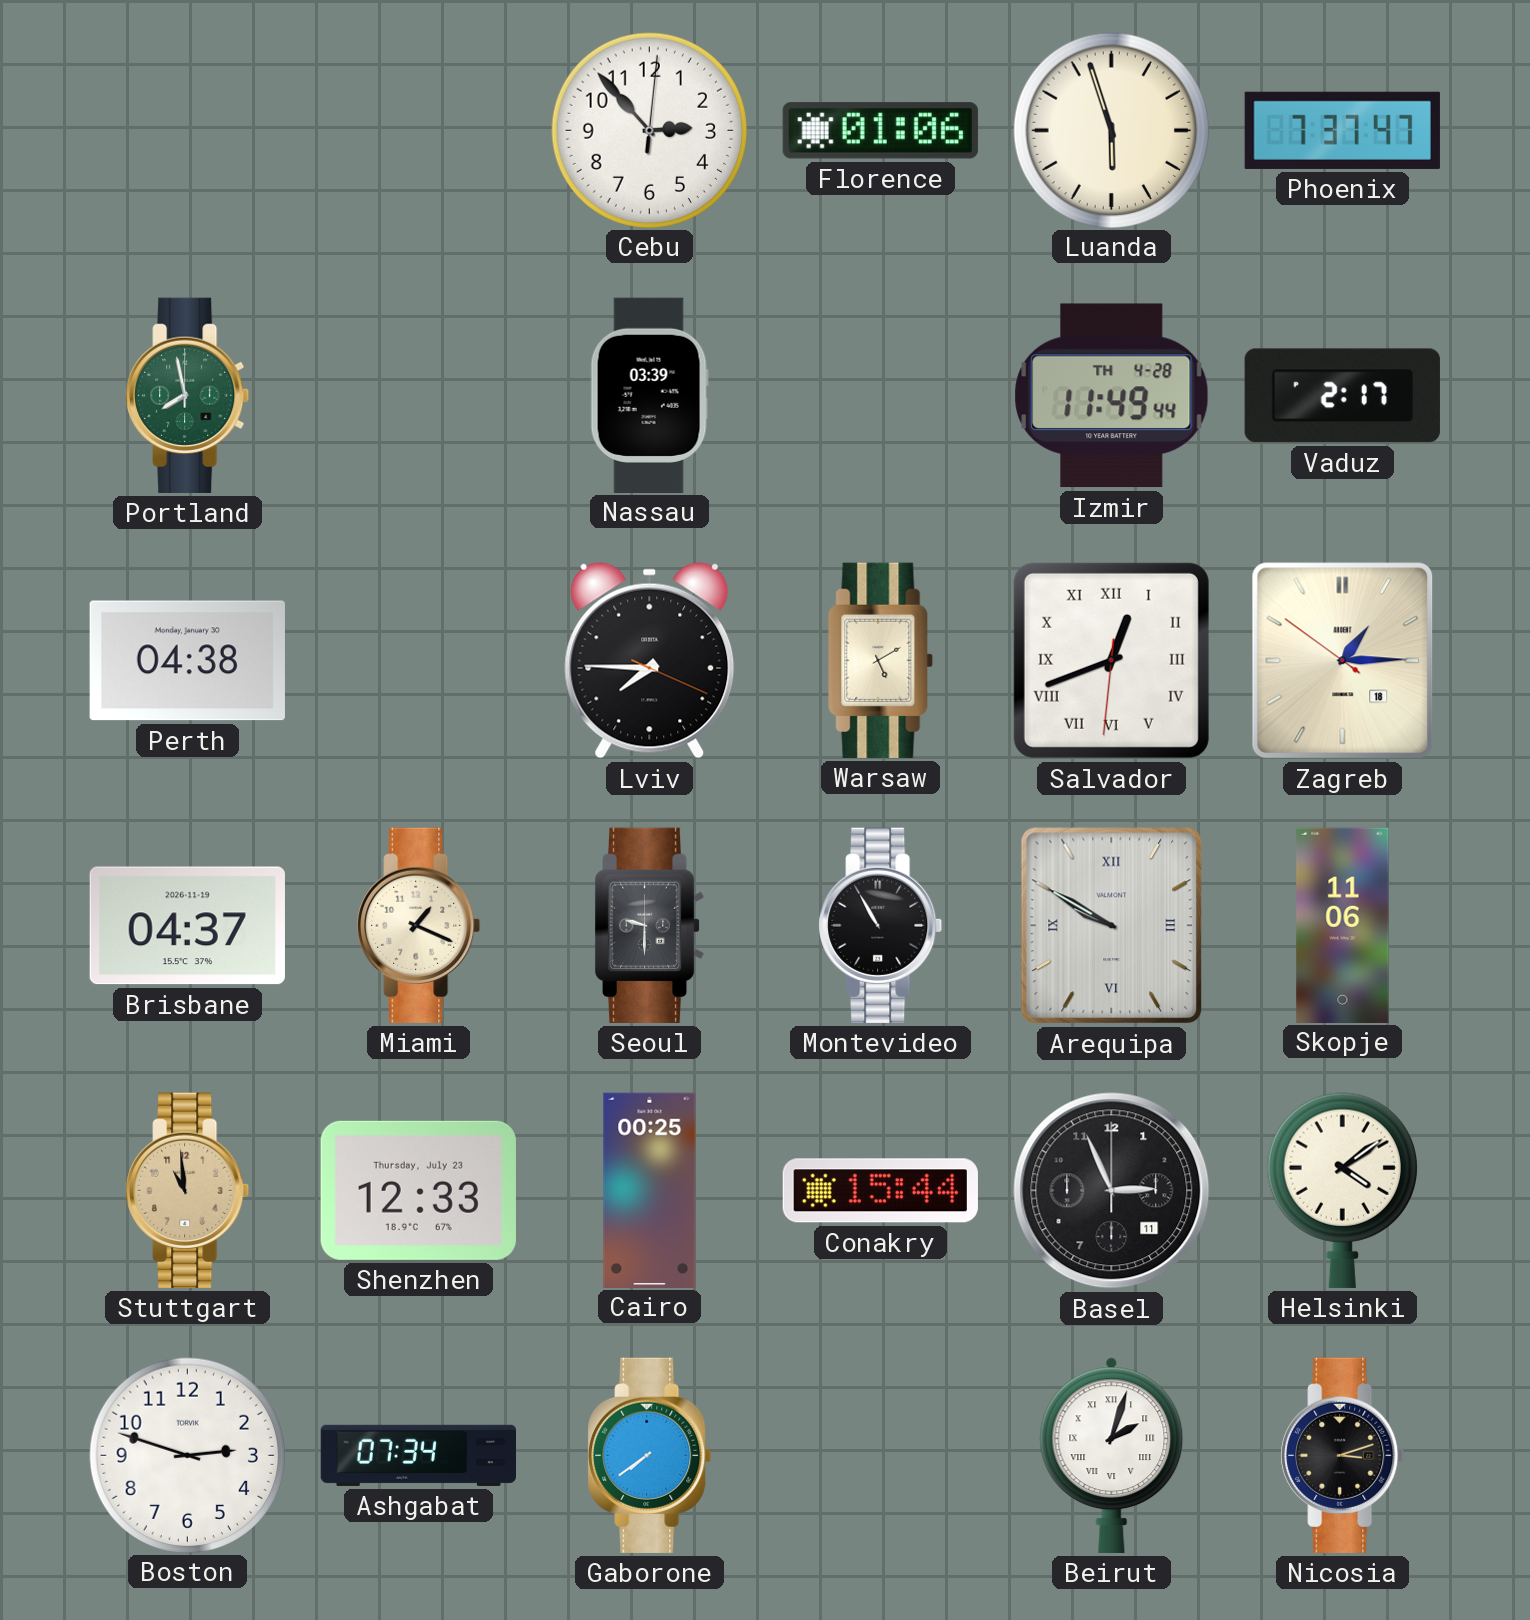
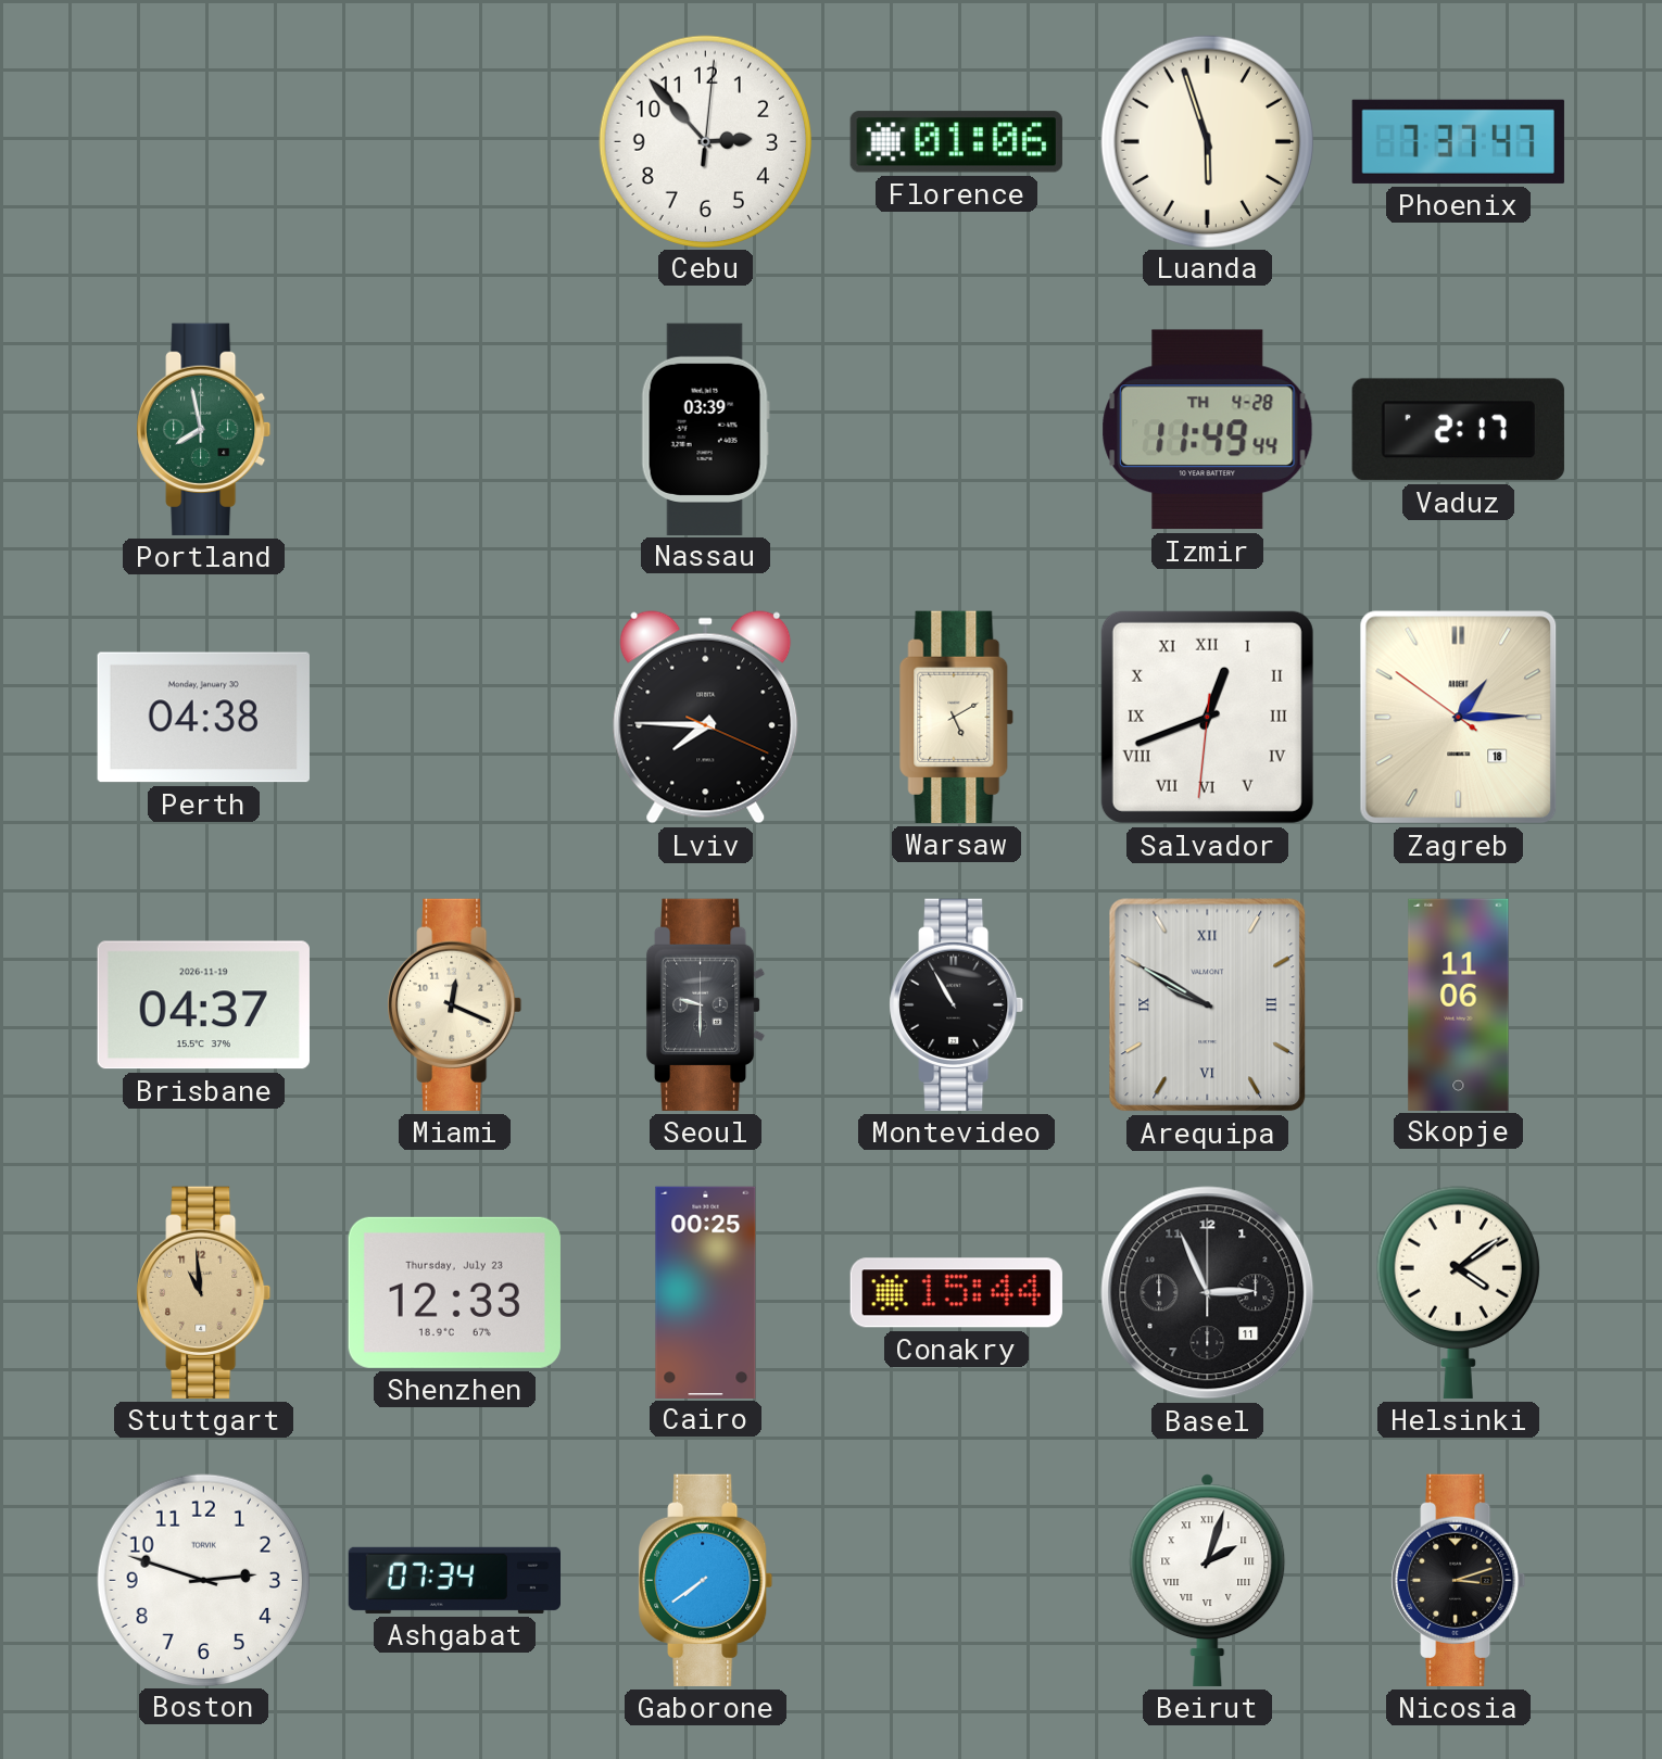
Miami: 1:19 -> 12:19
